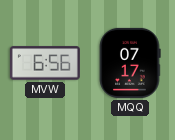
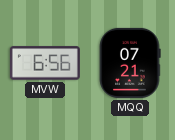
MQQ: 07:17 -> 07:21
